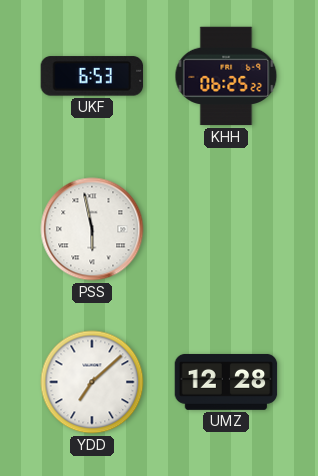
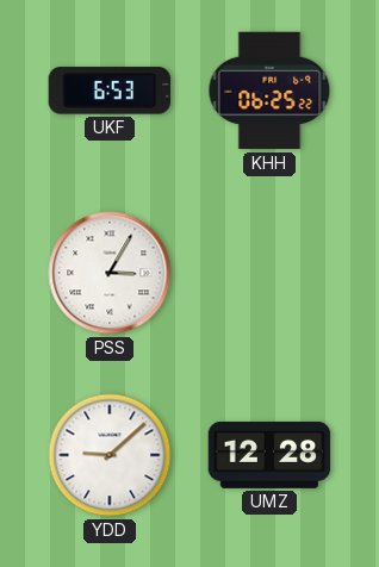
PSS: 5:58 -> 3:05
YDD: 7:08 -> 9:08
